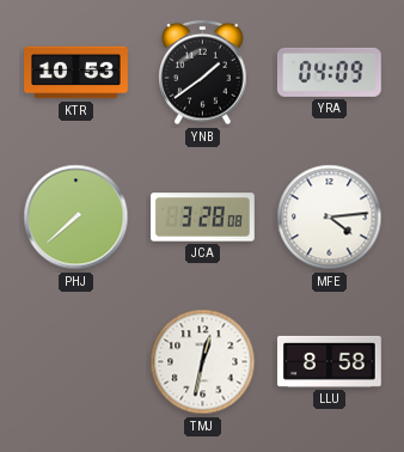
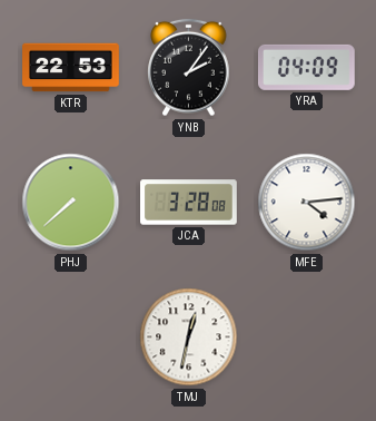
KTR: 10:53 -> 22:53
YNB: 1:39 -> 2:06
LLU: 8:58 -> none
